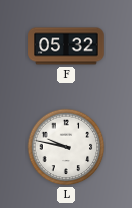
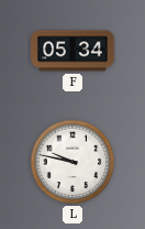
F: 05:32 -> 05:34
